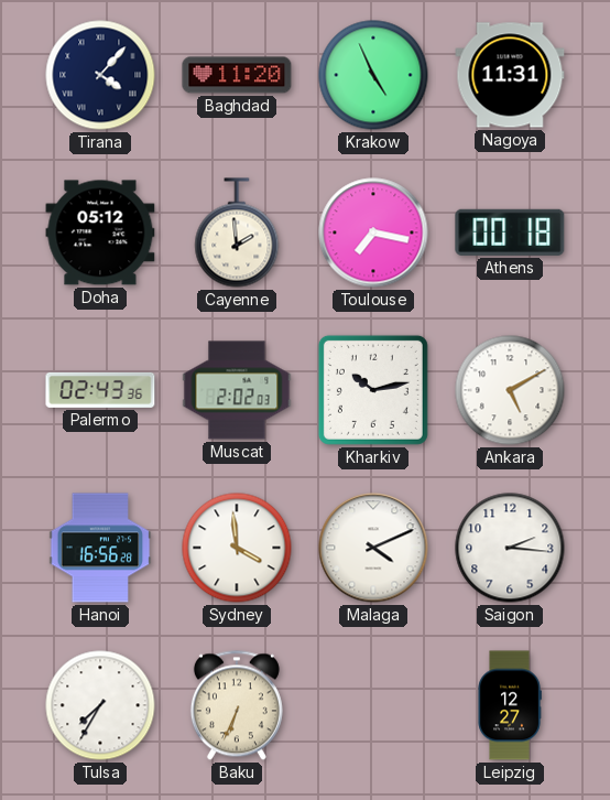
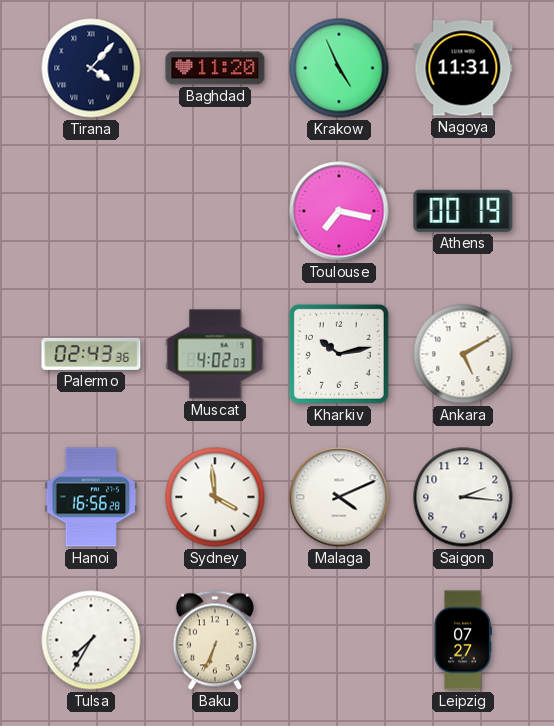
Doha: 05:12 -> none
Cayenne: 1:59 -> none
Athens: 00:18 -> 00:19
Muscat: 2:02 -> 4:02
Leipzig: 12:27 -> 07:27
